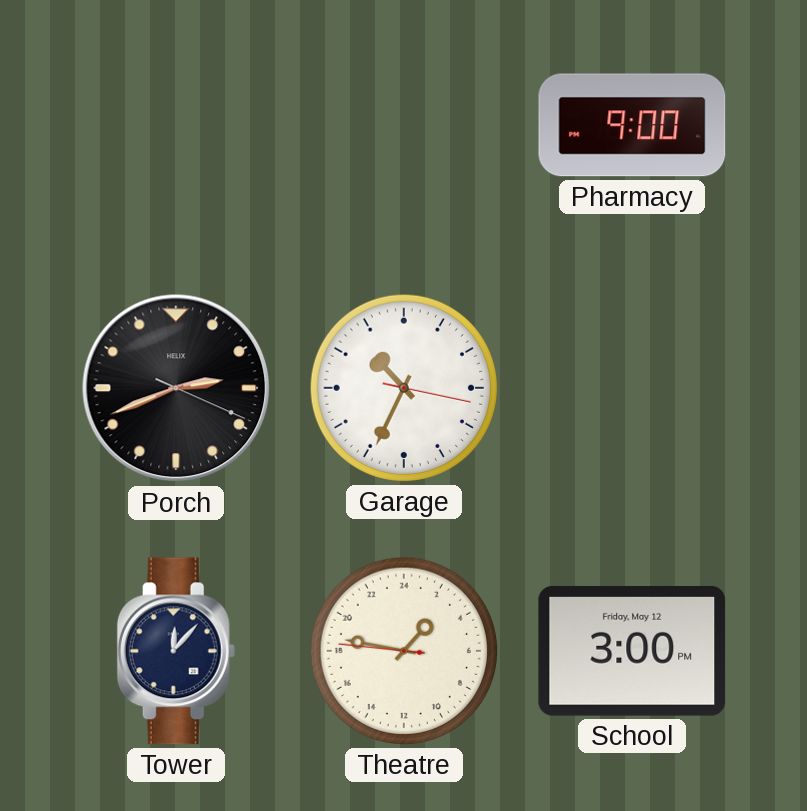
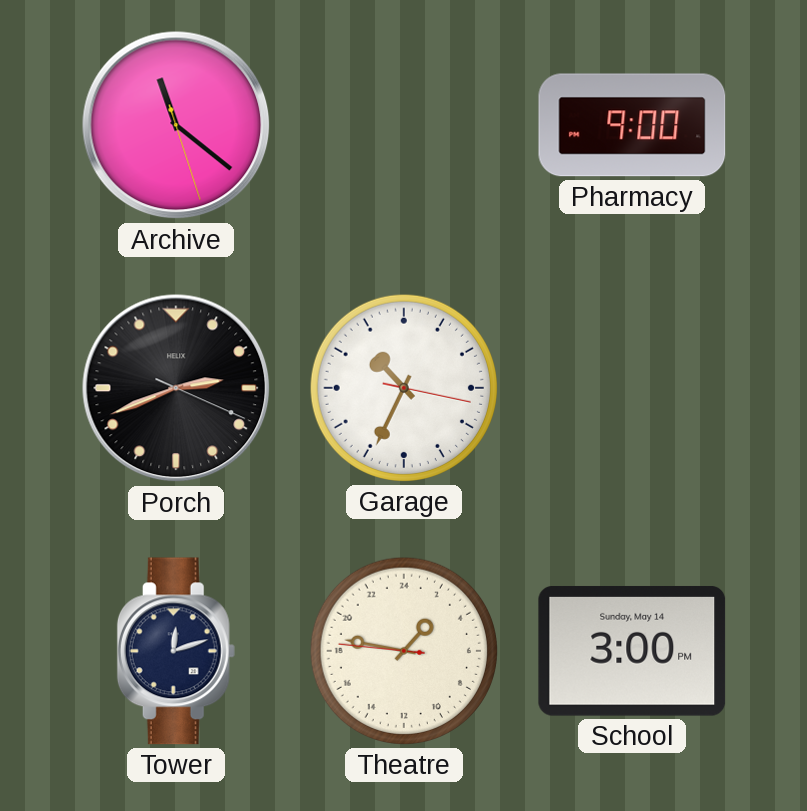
Archive: none -> 11:21
Tower: 12:07 -> 12:12
School date: Friday, May 12 -> Sunday, May 14
